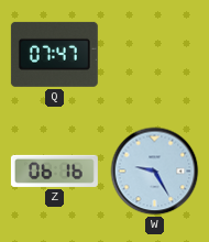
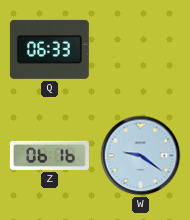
Q: 07:47 -> 06:33
W: 9:25 -> 9:21
